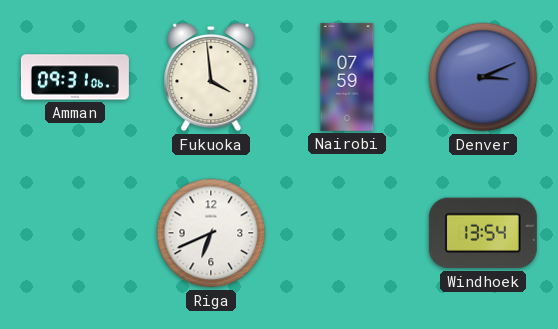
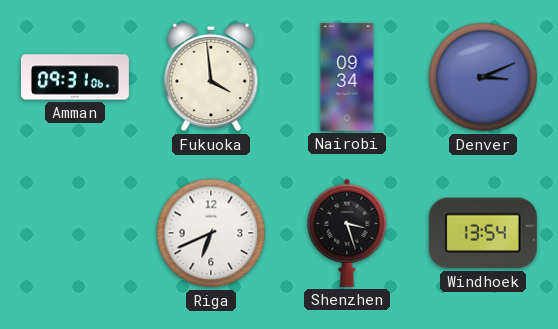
Nairobi: 07:59 -> 09:34
Shenzhen: none -> 3:27
